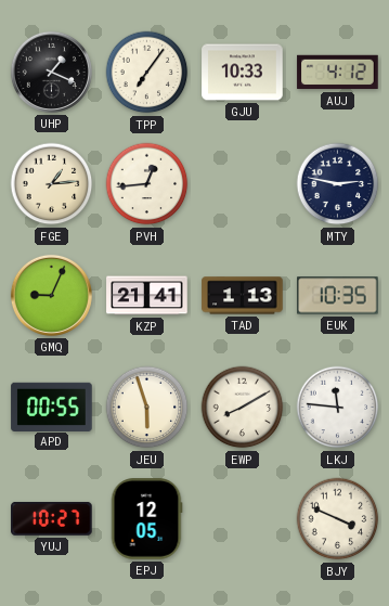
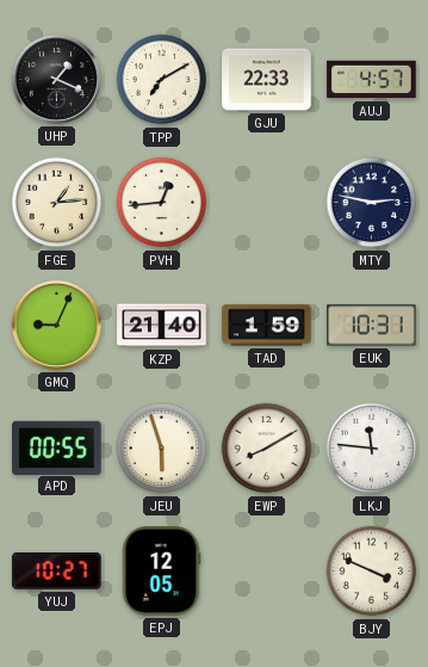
TPP: 7:06 -> 7:10
GJU: 10:33 -> 22:33
AUJ: 4:12 -> 4:57
KZP: 21:41 -> 21:40
TAD: 1:13 -> 1:59
EUK: 10:35 -> 10:31
